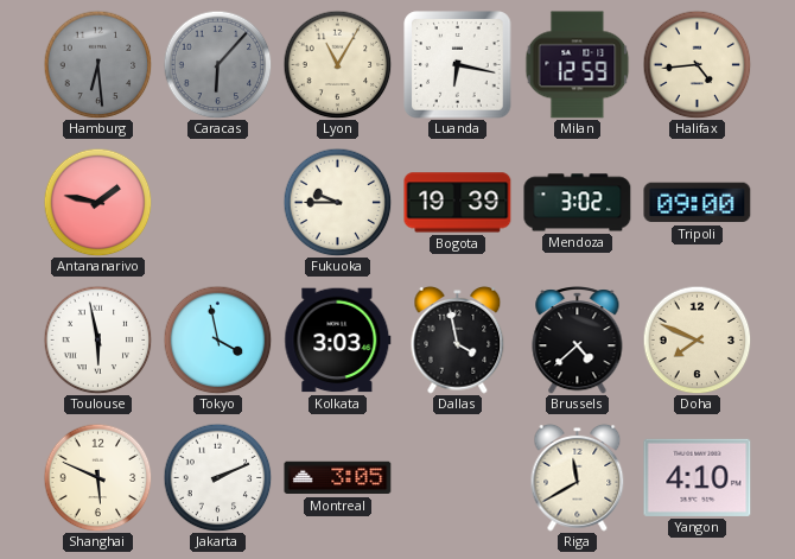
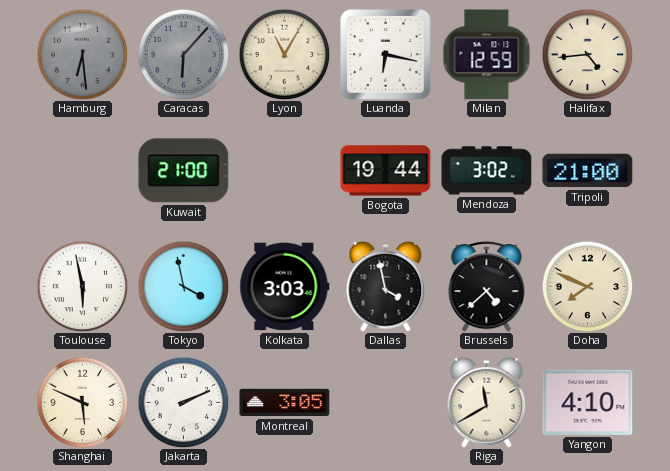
Antananarivo: 1:47 -> none
Kuwait: none -> 21:00
Fukuoka: 9:45 -> none
Bogota: 19:39 -> 19:44
Tripoli: 09:00 -> 21:00
